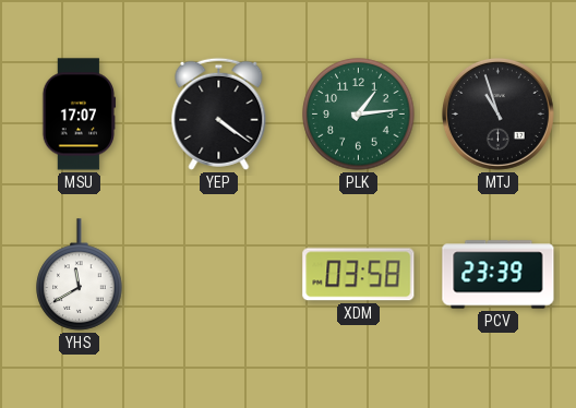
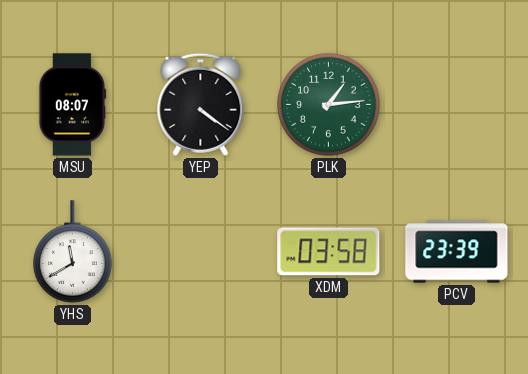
MSU: 17:07 -> 08:07
MTJ: 10:57 -> none
